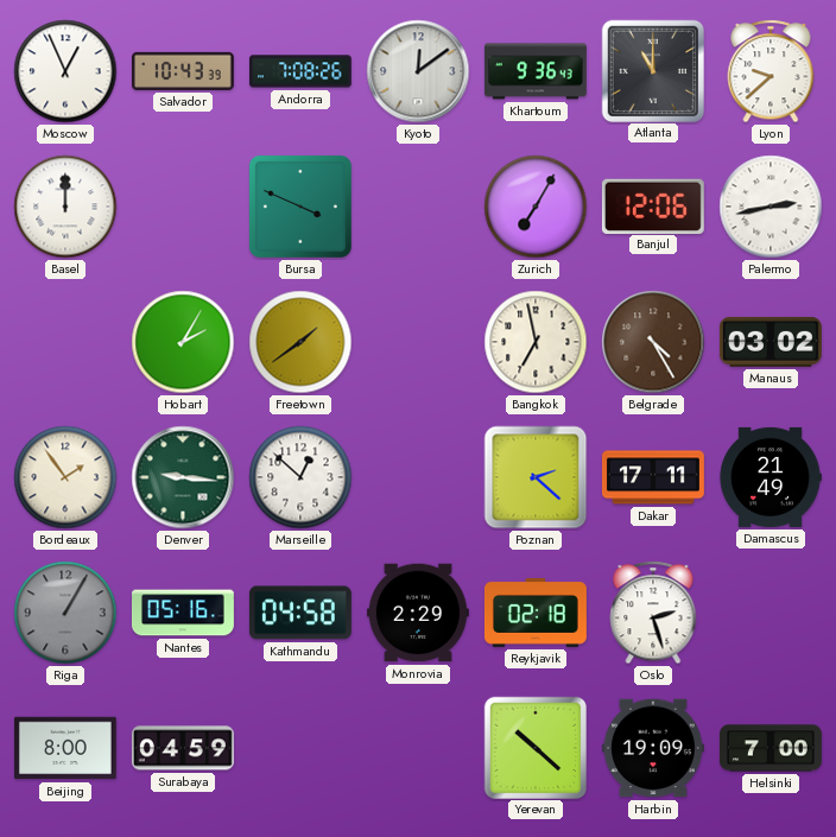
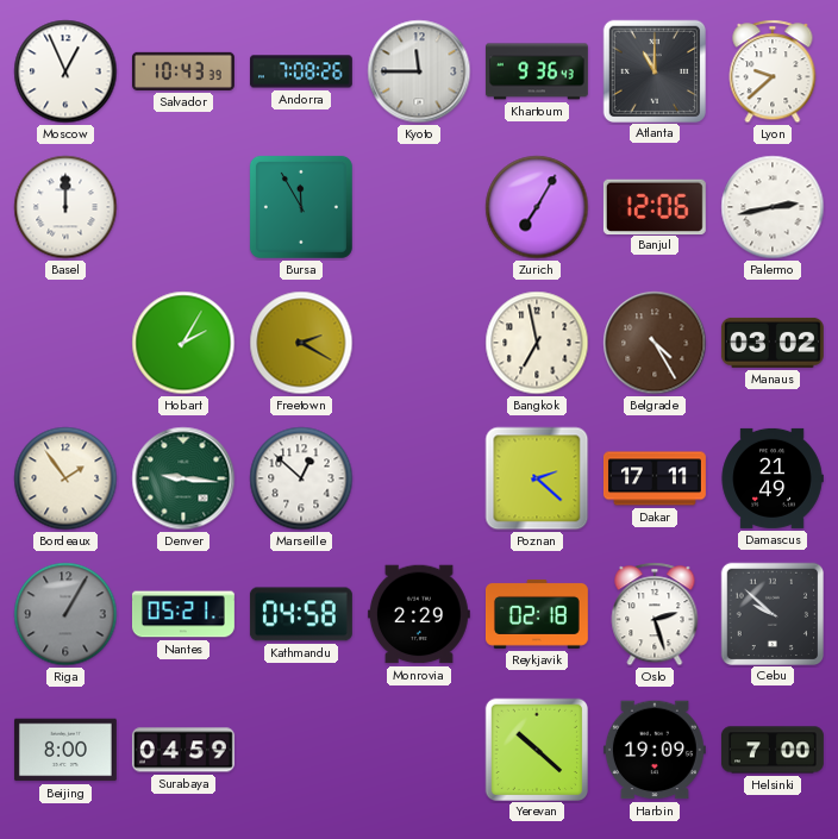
Kyoto: 12:09 -> 11:45
Bursa: 3:49 -> 11:55
Freetown: 1:39 -> 2:20
Nantes: 05:16 -> 05:21
Cebu: none -> 9:52
